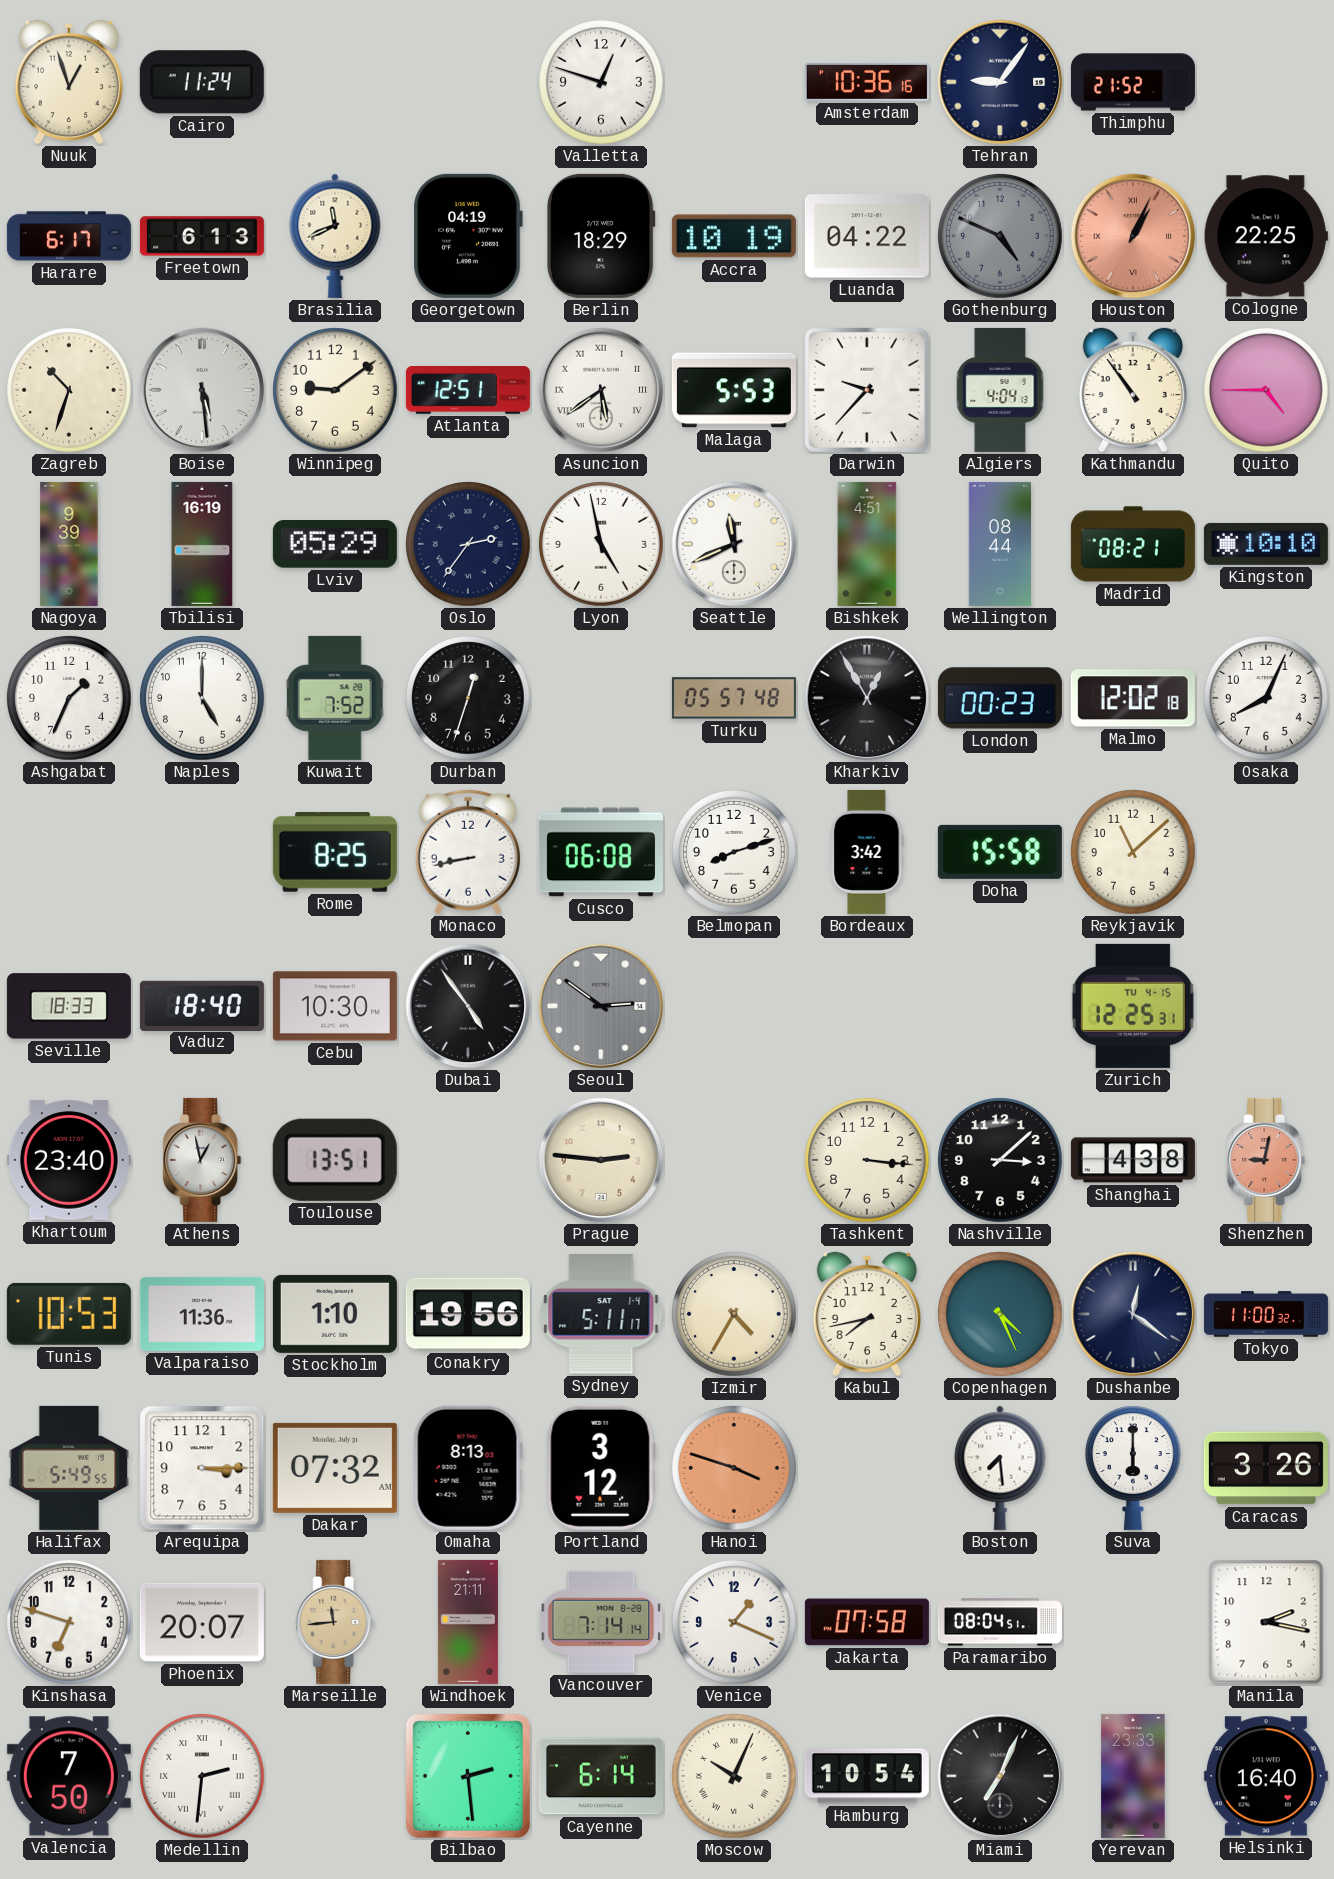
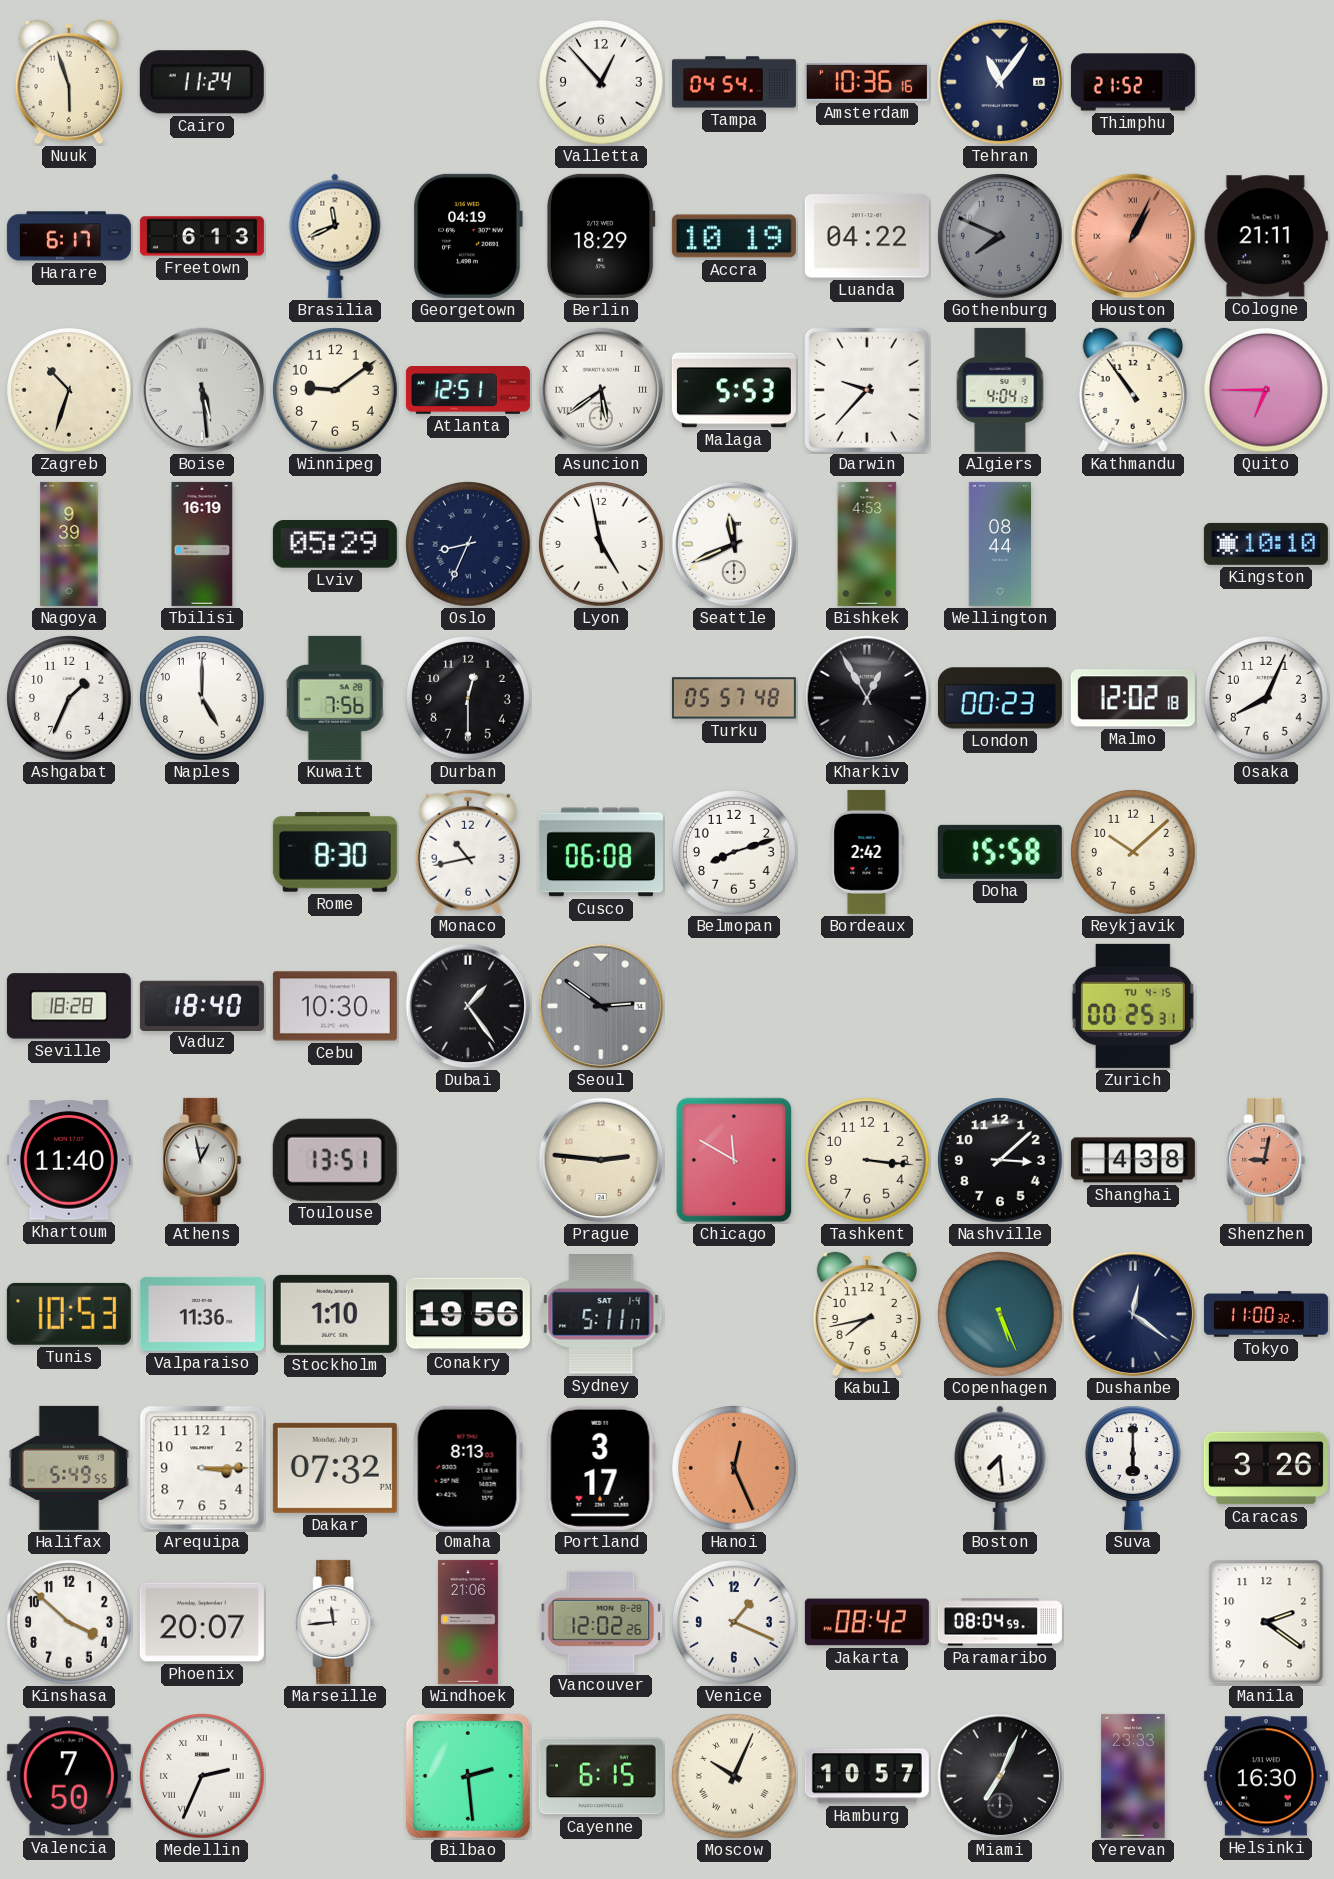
Nuuk: 12:57 -> 5:57
Valletta: 12:48 -> 12:53
Tampa: none -> 04:54
Tehran: 9:06 -> 11:06
Gothenburg: 4:49 -> 7:49
Cologne: 22:25 -> 21:11
Quito: 4:45 -> 6:45
Oslo: 2:36 -> 8:34
Bishkek: 4:51 -> 4:53
Madrid: 08:21 -> none
Kuwait: 7:52 -> 7:56
Durban: 12:33 -> 12:30
Rome: 8:25 -> 8:30
Monaco: 8:43 -> 10:43
Bordeaux: 3:42 -> 2:42
Reykjavik: 11:08 -> 10:08
Seville: 18:33 -> 18:28
Dubai: 4:54 -> 1:24
Zurich: 12:25 -> 00:25
Khartoum: 23:40 -> 11:40
Chicago: none -> 11:50
Izmir: 4:35 -> none
Copenhagen: 4:26 -> 5:26
Dakar: 07:32 AM -> 07:32 PM
Portland: 3:12 -> 3:17
Hanoi: 3:48 -> 12:26
Kinshasa: 6:48 -> 3:52
Marseille dial: champagne -> white
Windhoek: 21:11 -> 21:06
Vancouver: 7:14 -> 12:02
Jakarta: 07:58 -> 08:42
Paramaribo: 08:04:51 -> 08:04:59
Manila: 2:17 -> 2:21
Medellin: 2:31 -> 2:34
Cayenne: 6:14 -> 6:15
Hamburg: 10:54 -> 10:57
Helsinki: 16:40 -> 16:30
